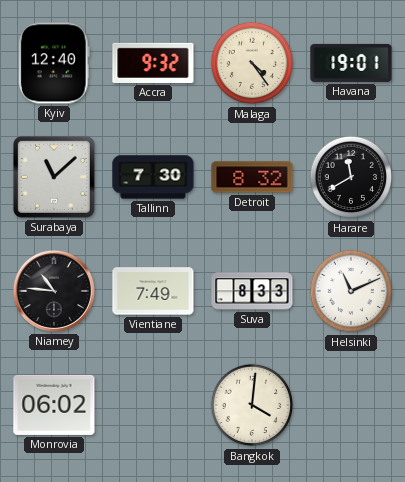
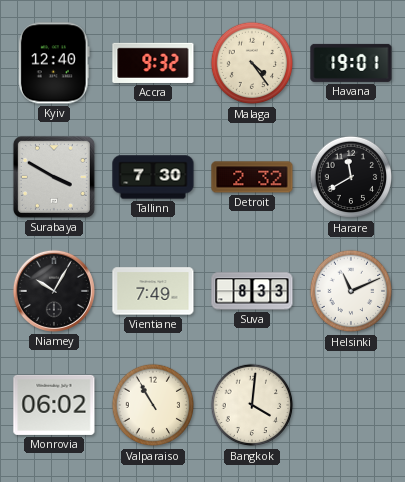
Surabaya: 11:08 -> 3:50
Detroit: 8:32 -> 2:32
Niamey: 10:46 -> 10:05
Valparaiso: none -> 10:55
